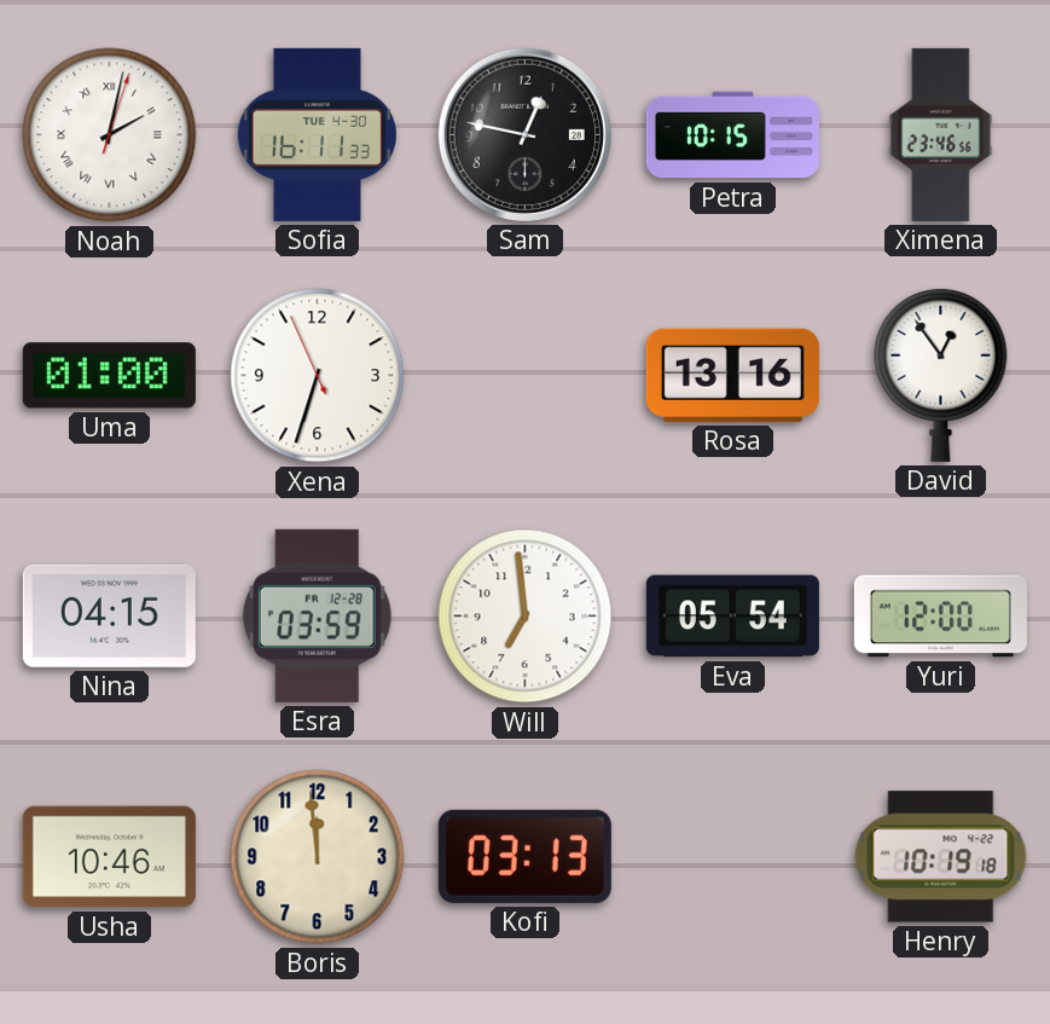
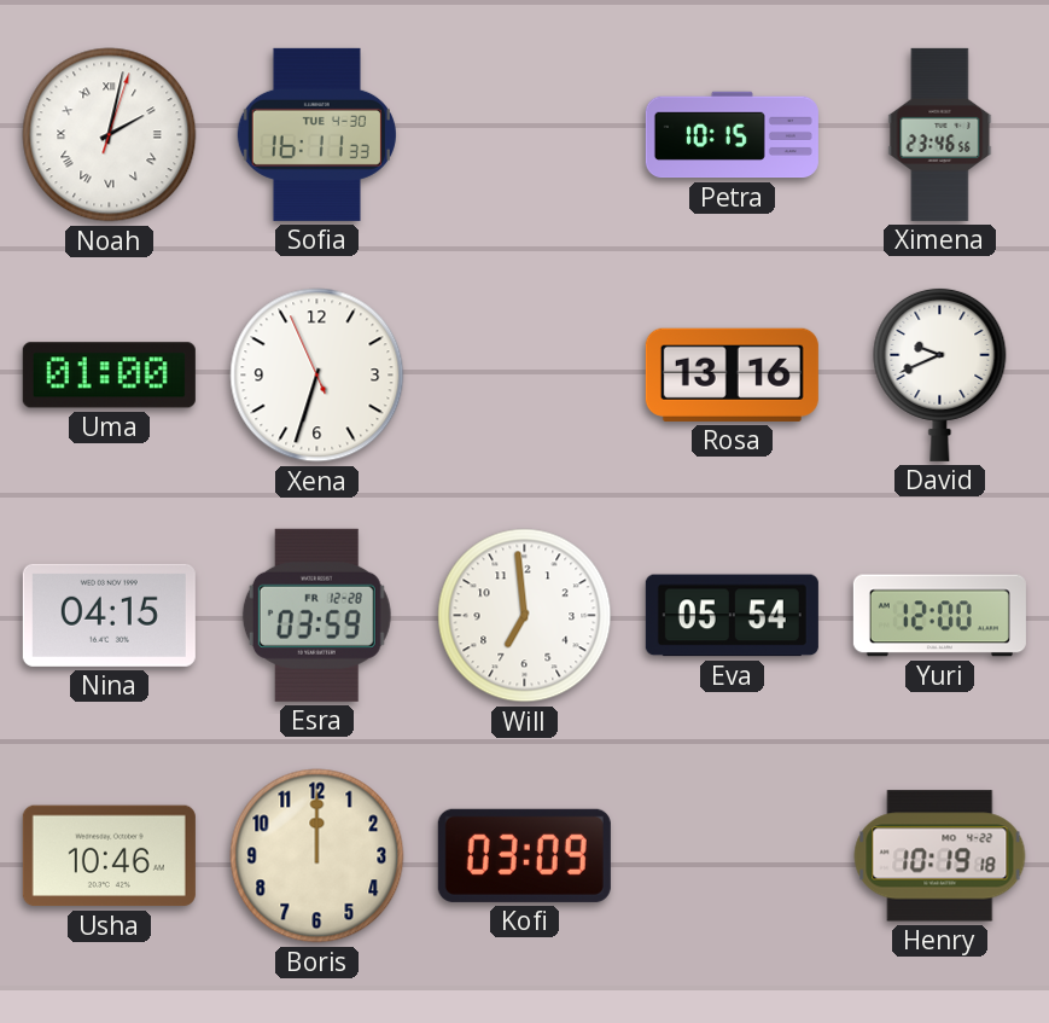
Sam: 12:47 -> none
David: 12:54 -> 9:41
Boris: 11:59 -> 12:00
Kofi: 03:13 -> 03:09
